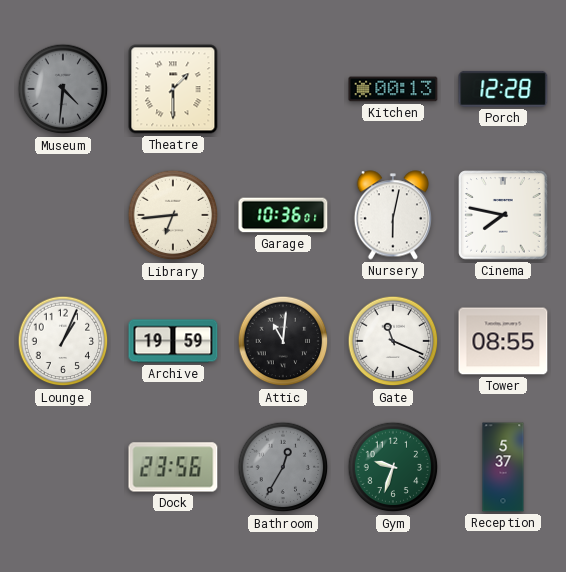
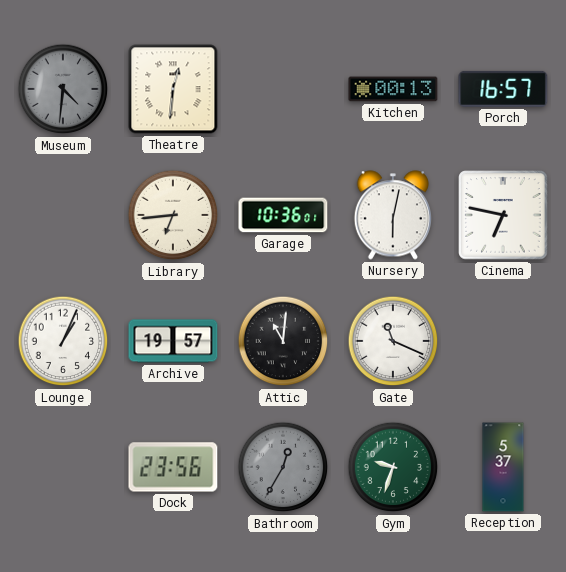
Theatre: 1:30 -> 12:31
Porch: 12:28 -> 16:57
Cinema: 7:47 -> 6:47
Archive: 19:59 -> 19:57
Tower: 08:55 -> none
